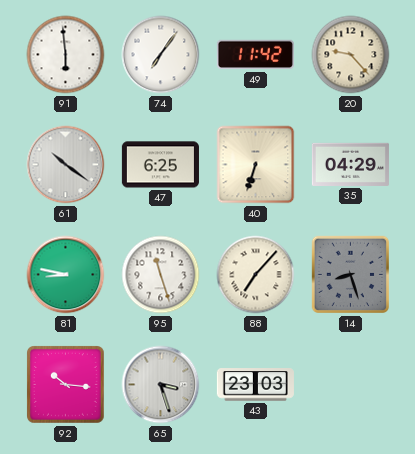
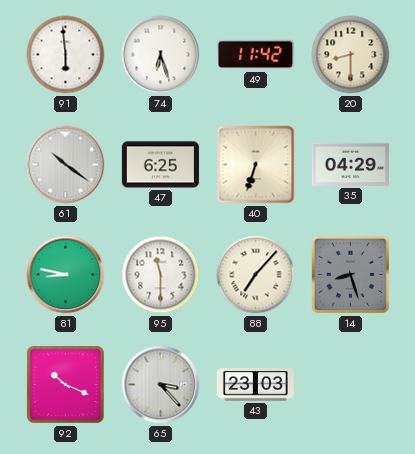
74: 7:06 -> 6:27
20: 9:23 -> 8:30
95: 11:27 -> 11:30
92: 10:16 -> 10:19
65: 3:27 -> 3:23
